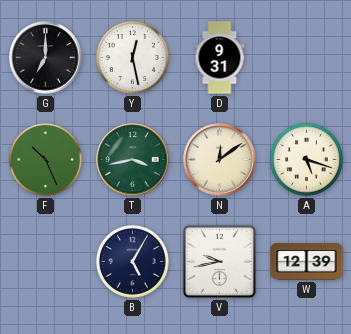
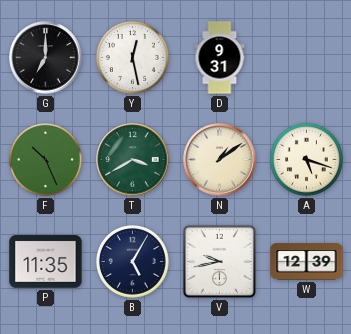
T: 3:43 -> 3:40
N: 12:09 -> 1:09
P: none -> 11:35
